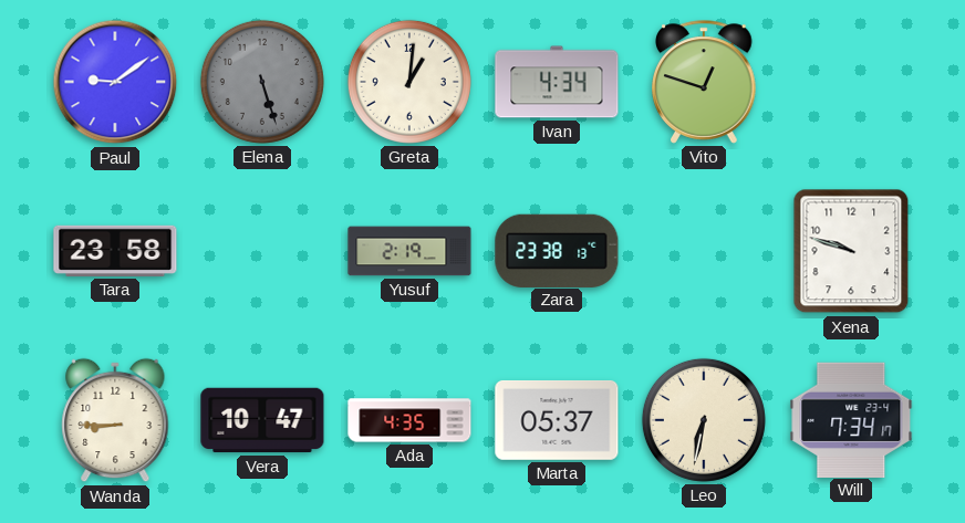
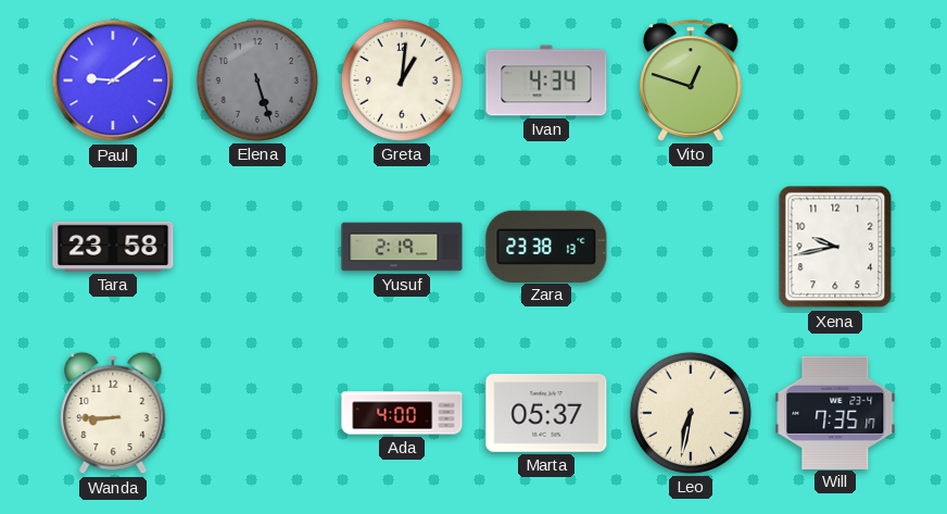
Xena: 9:48 -> 9:43
Vera: 10:47 -> none
Ada: 4:35 -> 4:00
Will: 7:34 -> 7:35
